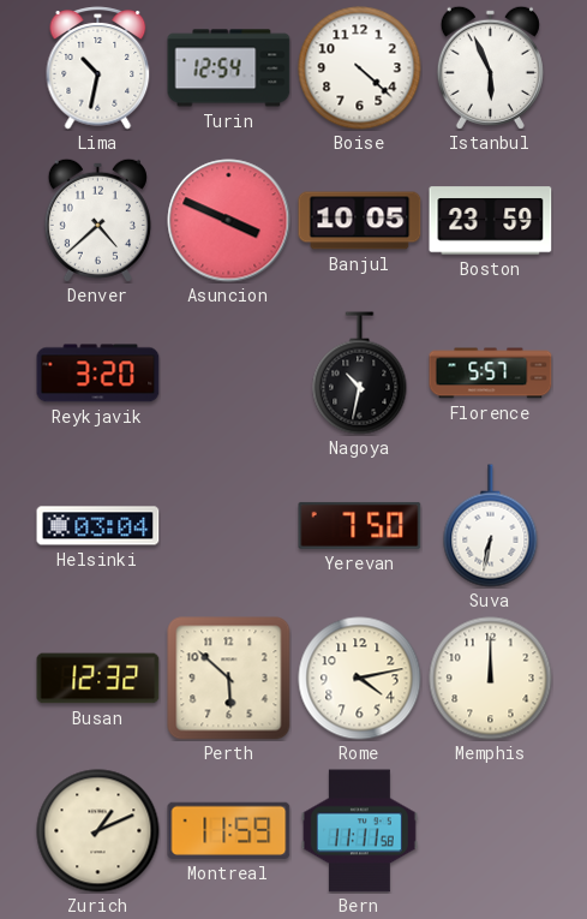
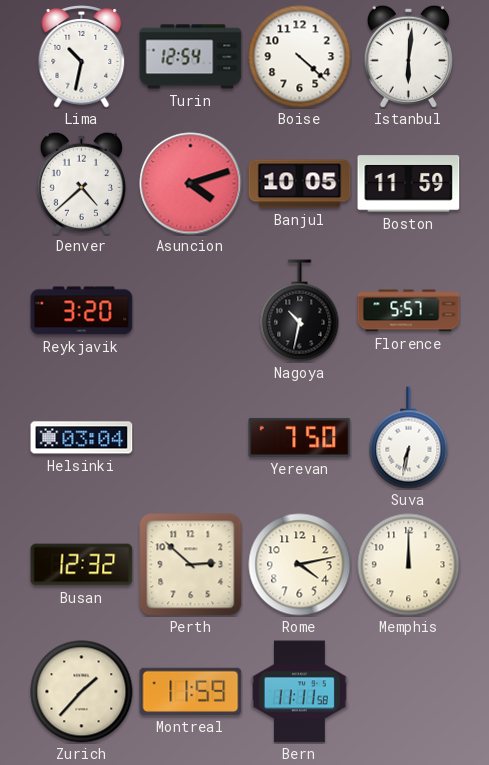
Istanbul: 5:56 -> 6:01
Asuncion: 3:49 -> 4:12
Boston: 23:59 -> 11:59
Perth: 5:52 -> 2:52
Zurich: 1:11 -> 1:37
